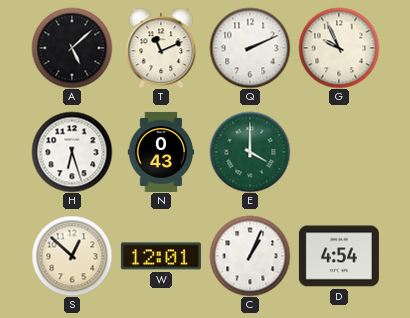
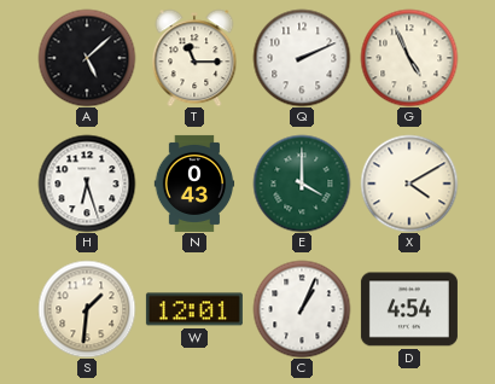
T: 11:11 -> 11:15
G: 9:56 -> 4:56
X: none -> 4:10
S: 12:52 -> 1:31
